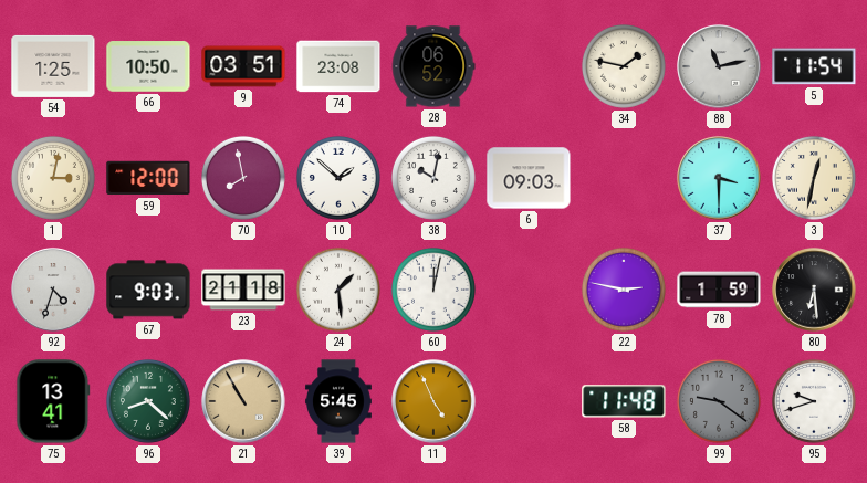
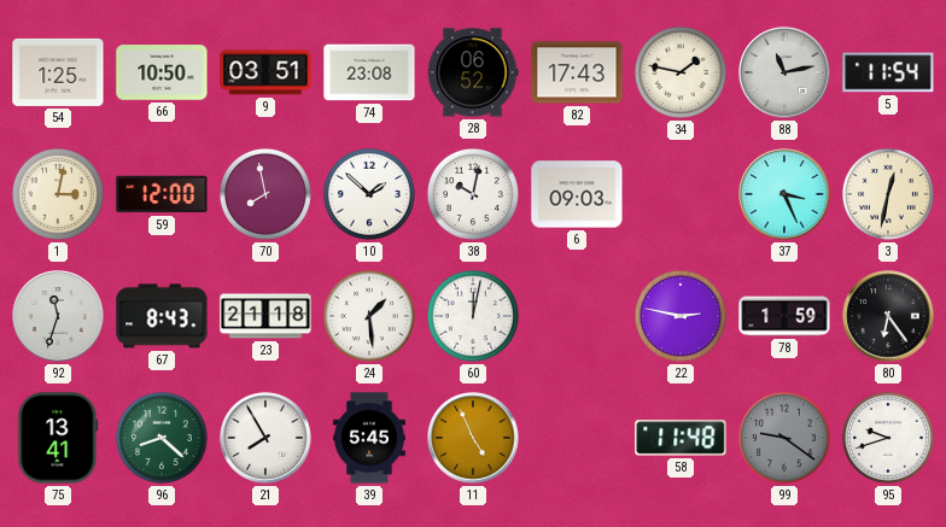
82: none -> 17:43
37: 3:30 -> 3:26
92: 4:33 -> 11:33
67: 9:03 -> 8:43
80: 6:29 -> 6:24
21: 10:55 -> 7:55
21 dial: champagne -> white
